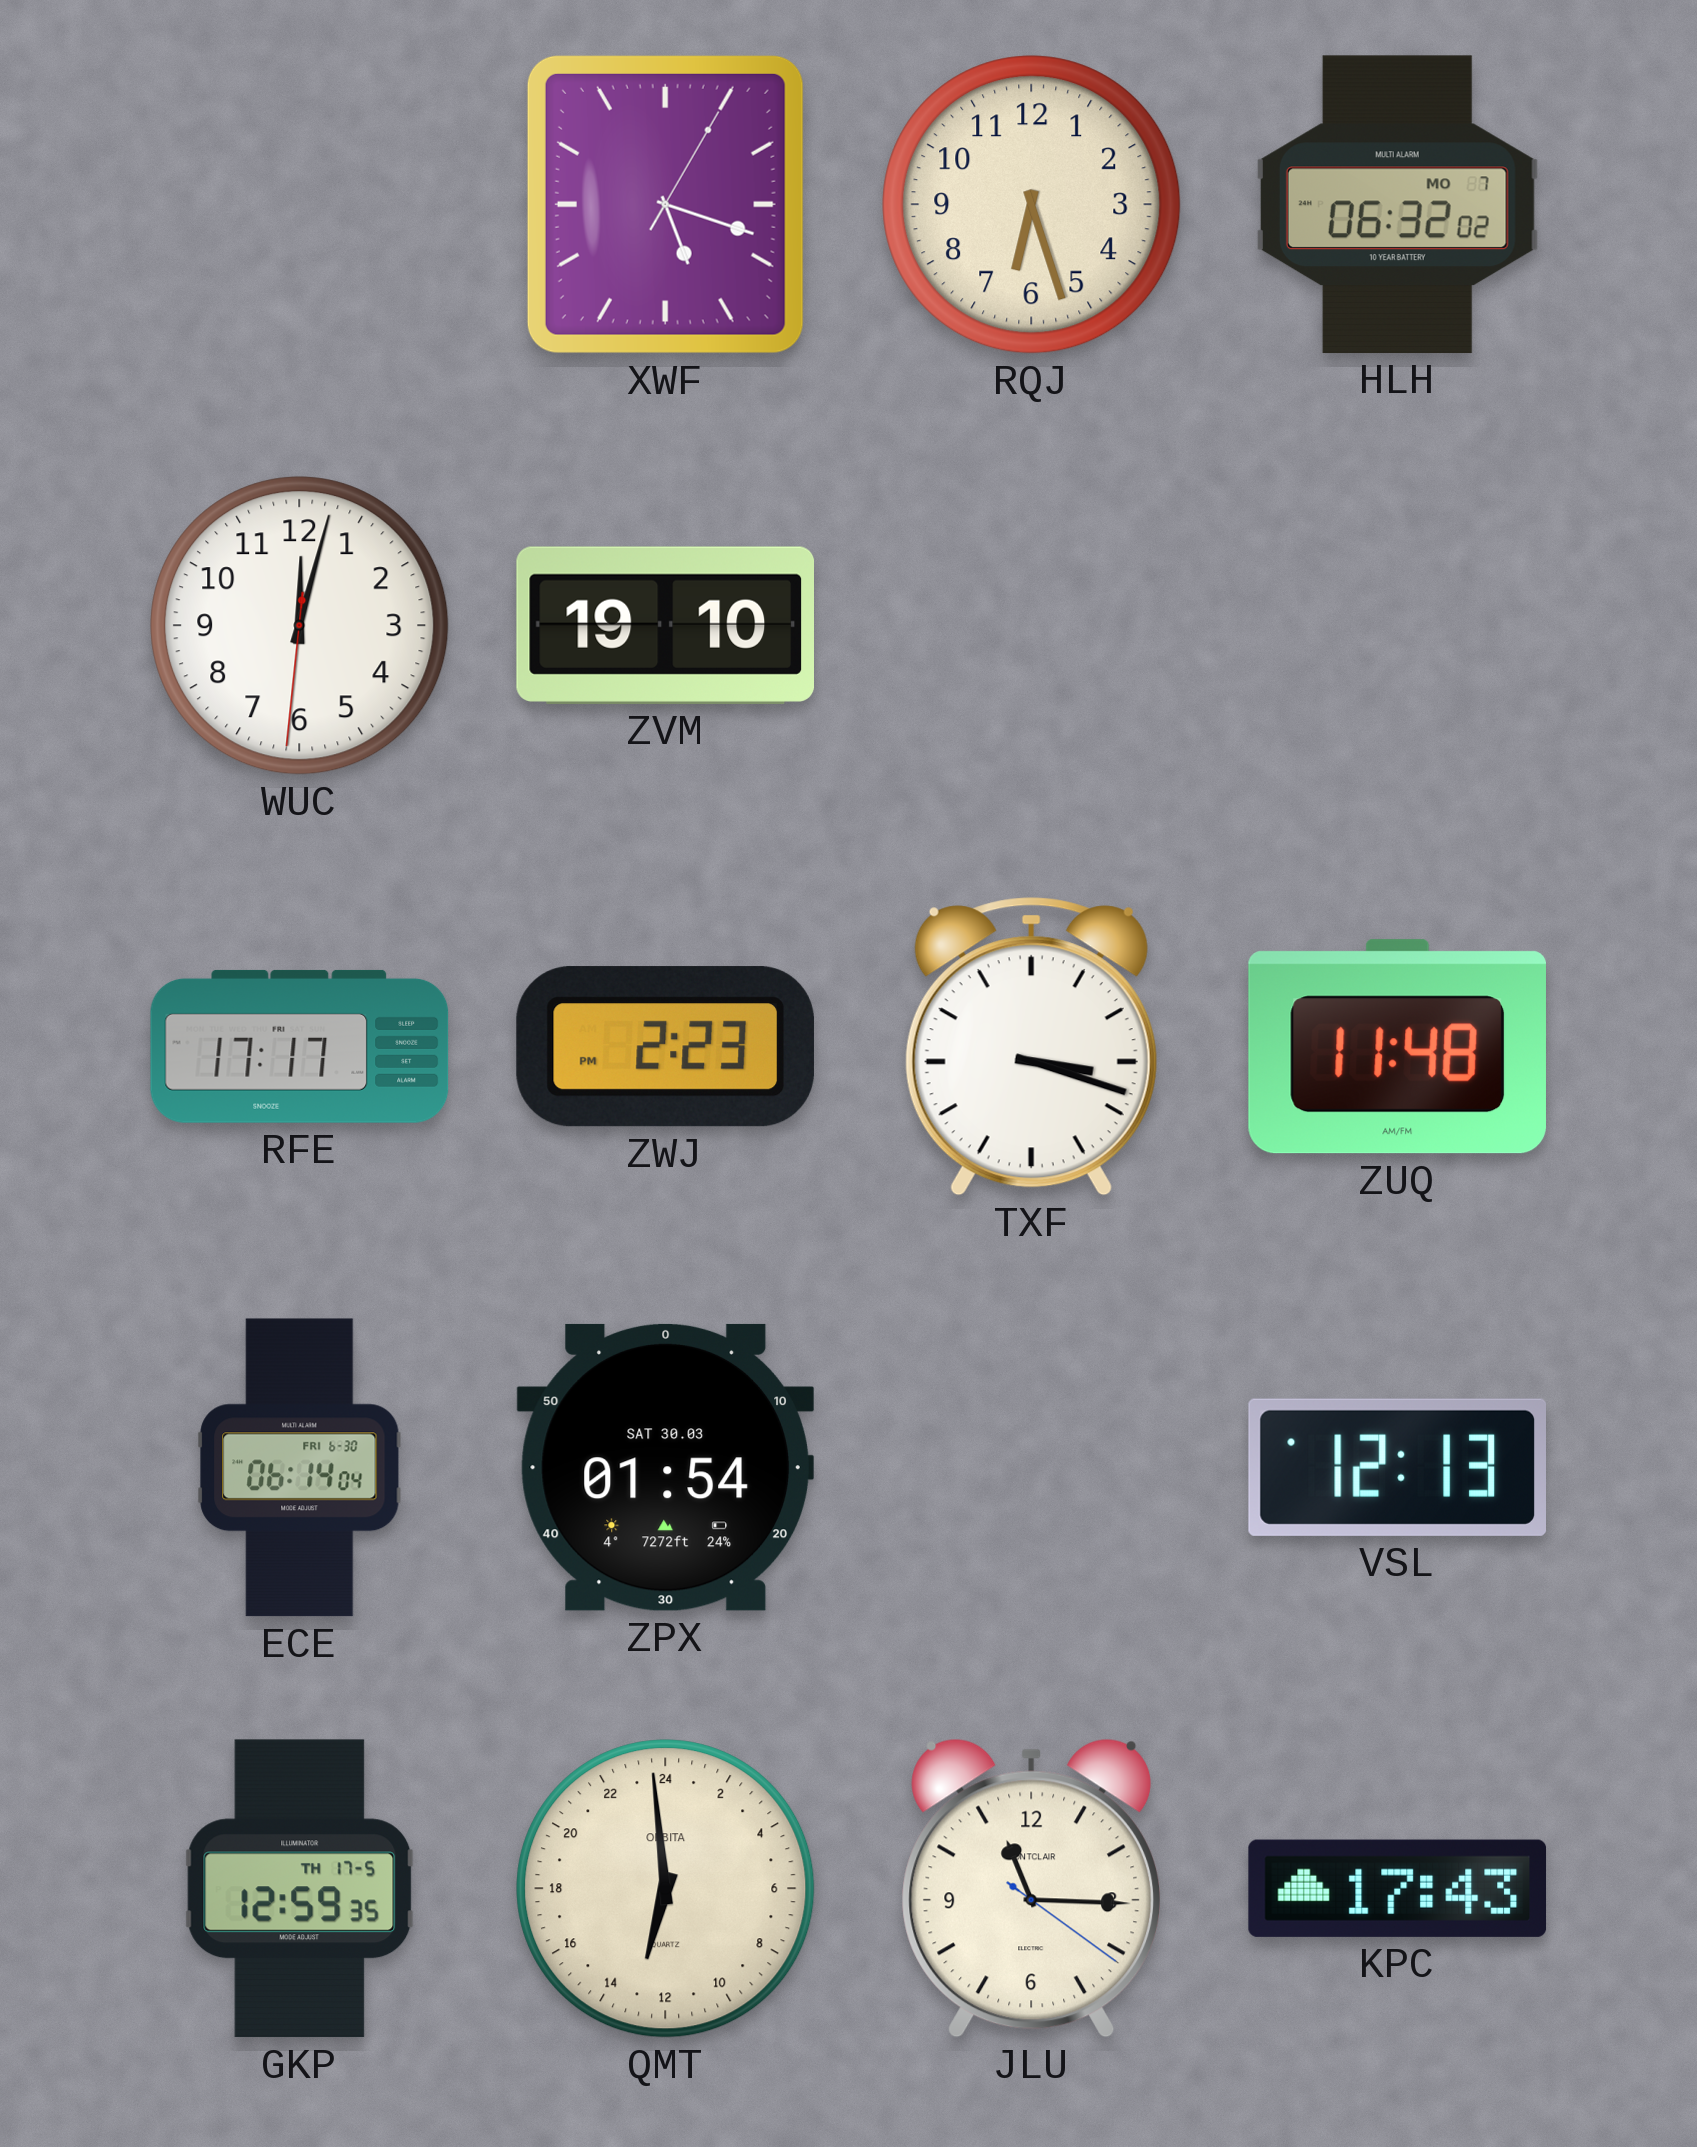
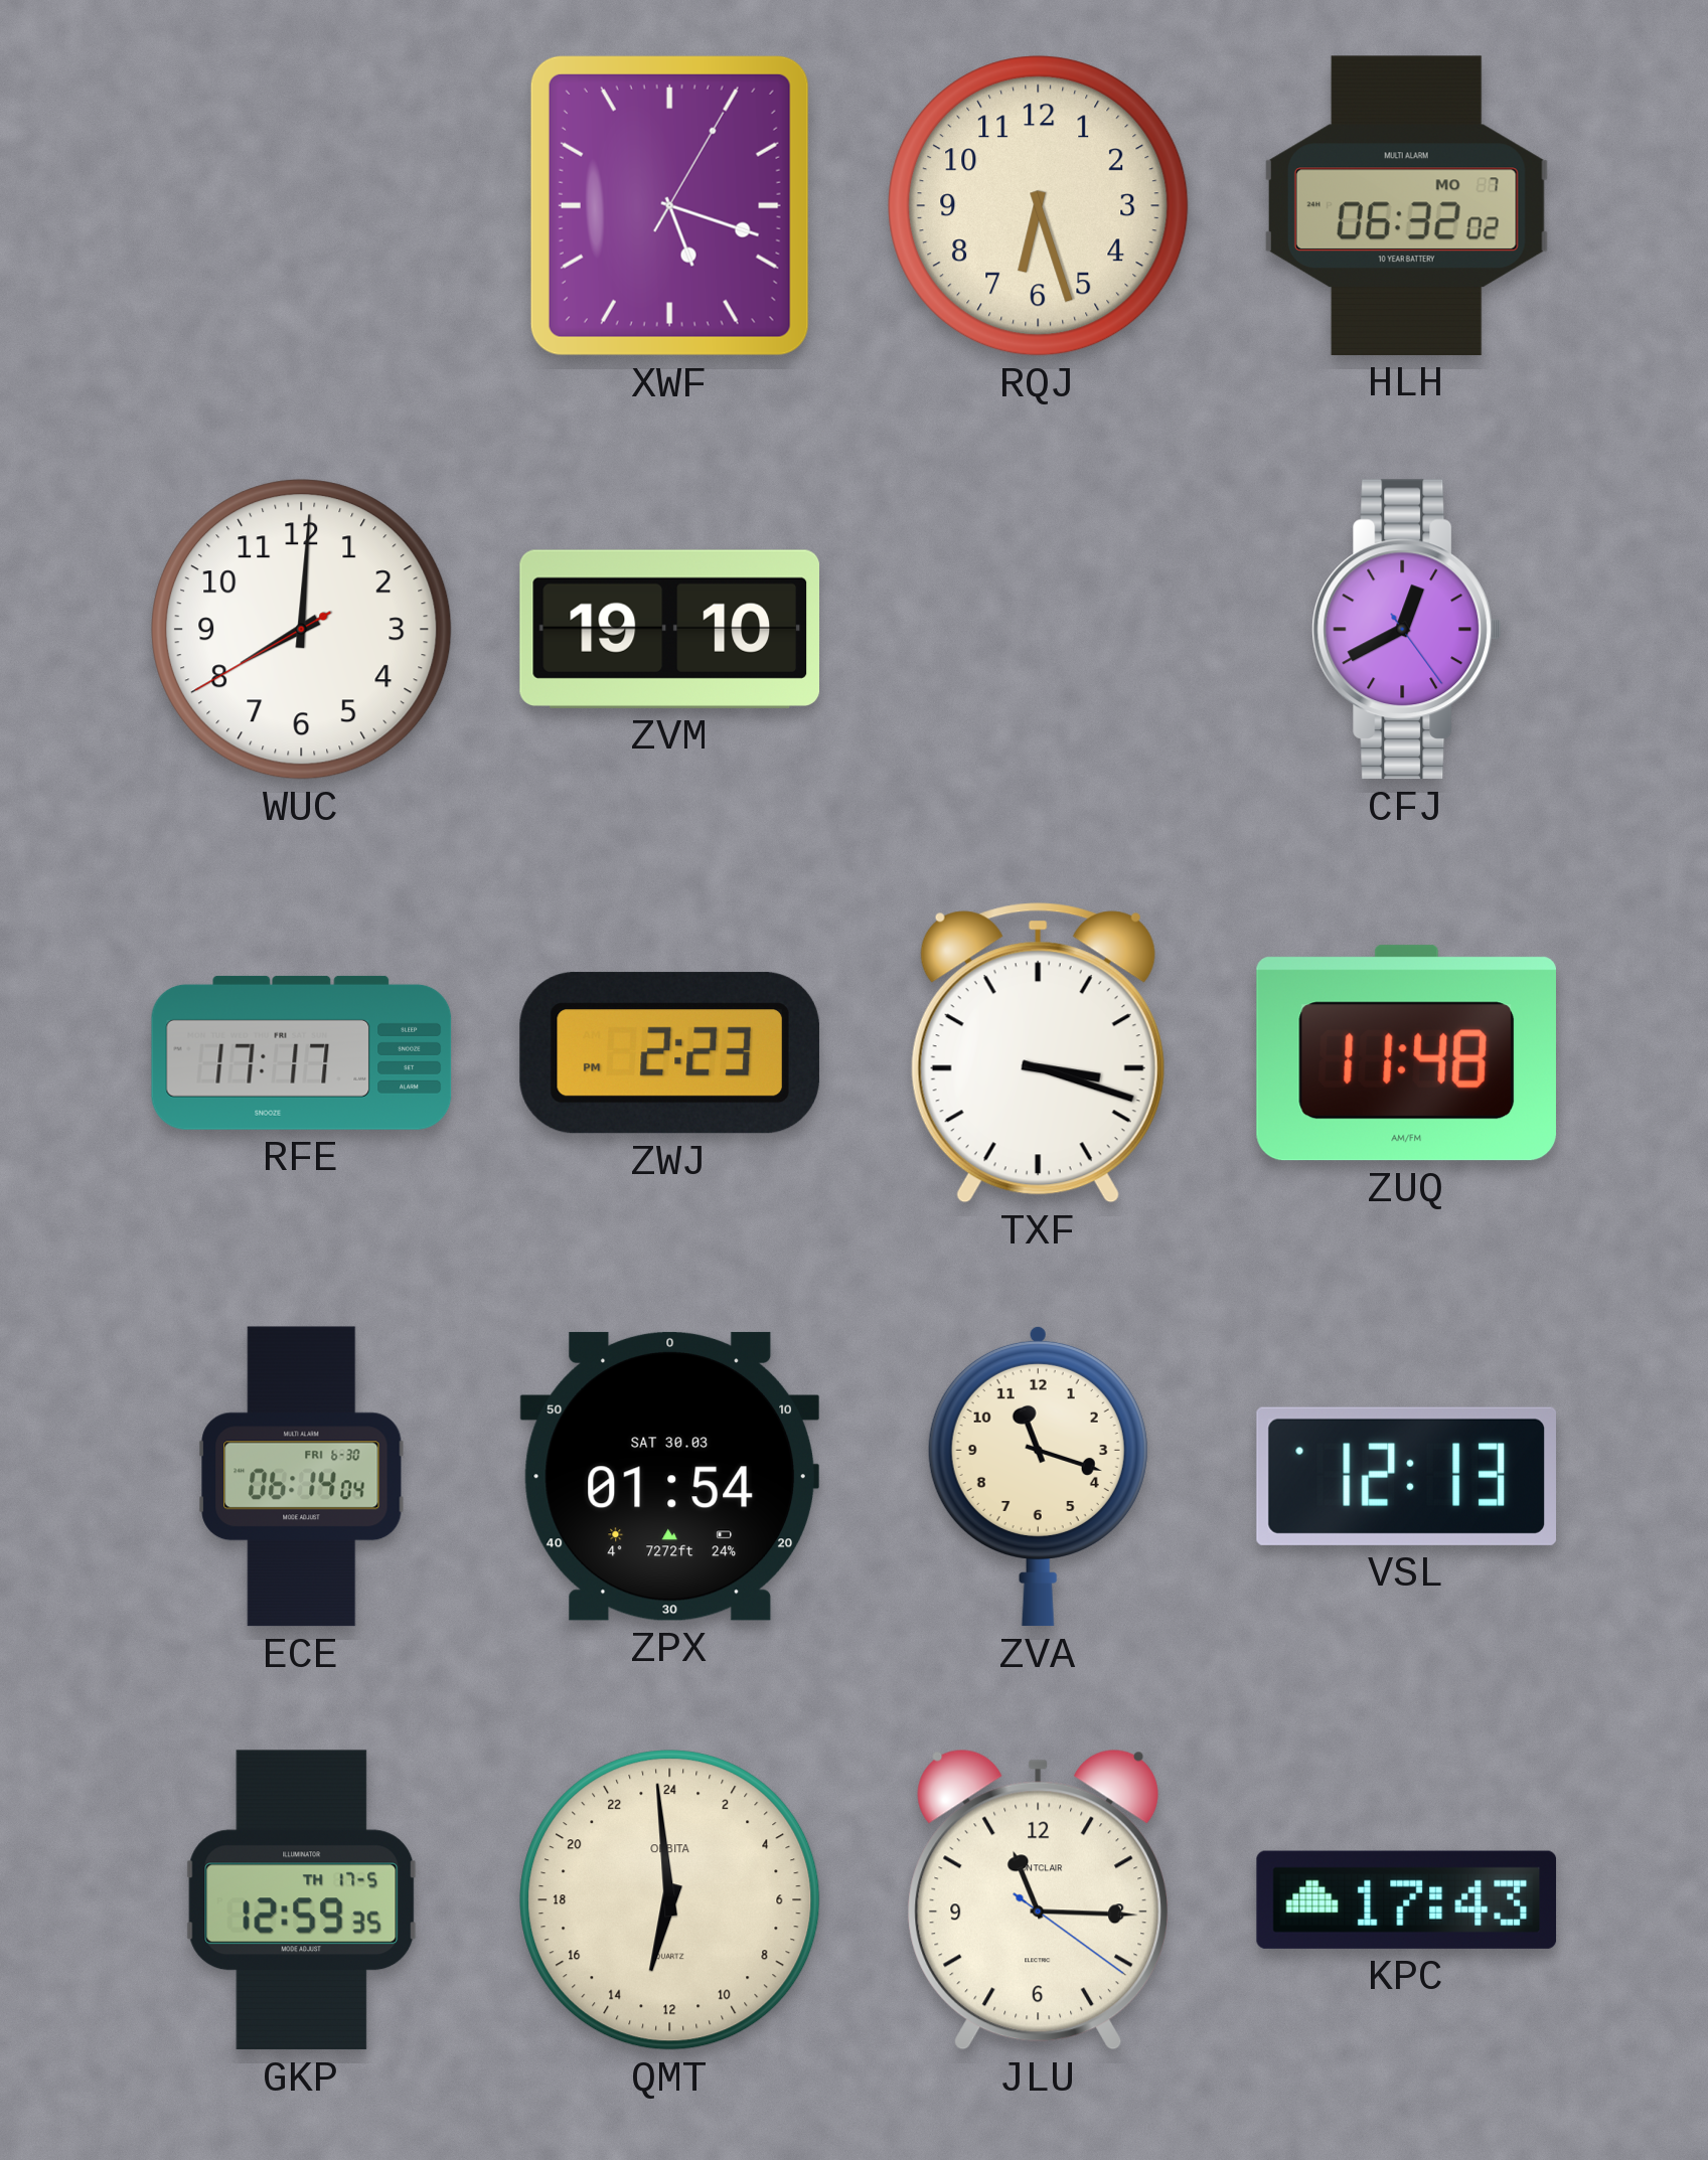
WUC: 12:02 -> 8:00
CFJ: none -> 12:40
ZVA: none -> 11:18
